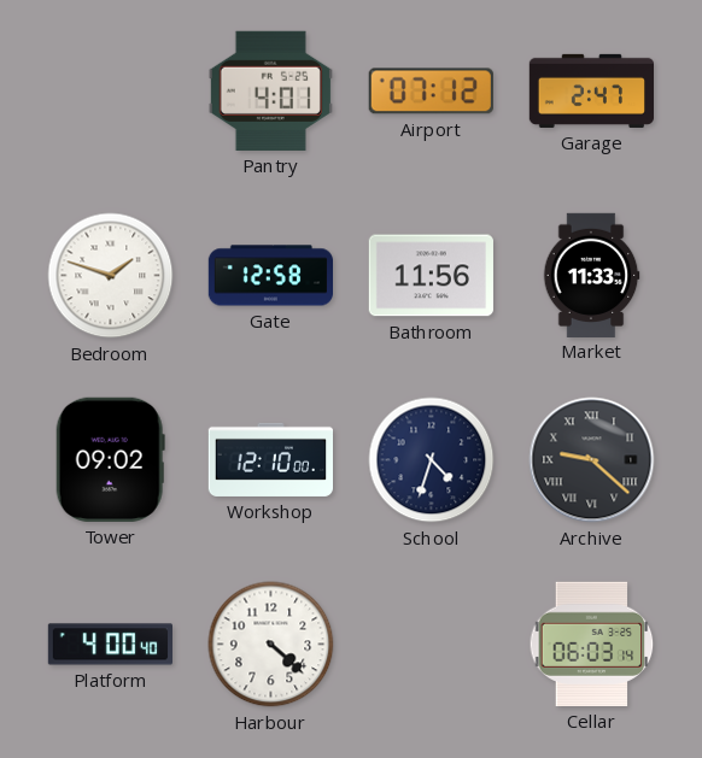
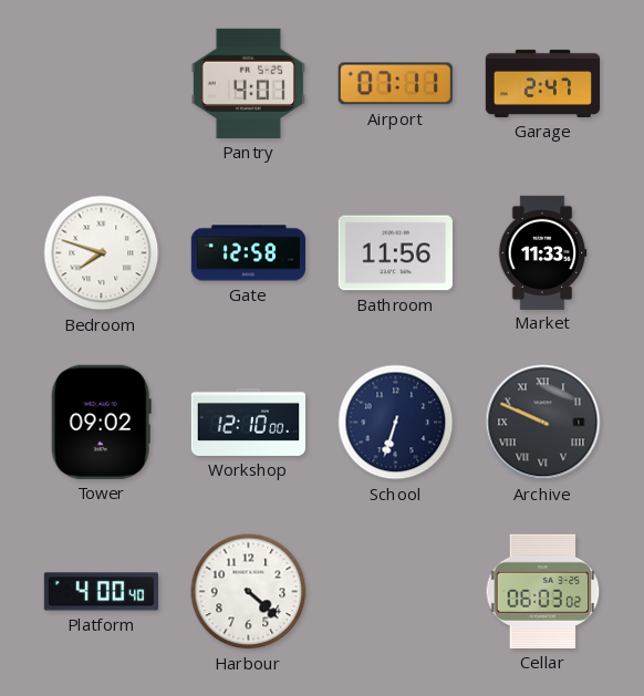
Airport: 07:12 -> 07:11
Bedroom: 1:48 -> 7:48
School: 4:33 -> 6:33
Archive: 9:22 -> 9:49
Cellar: 06:03:14 -> 06:03:02
